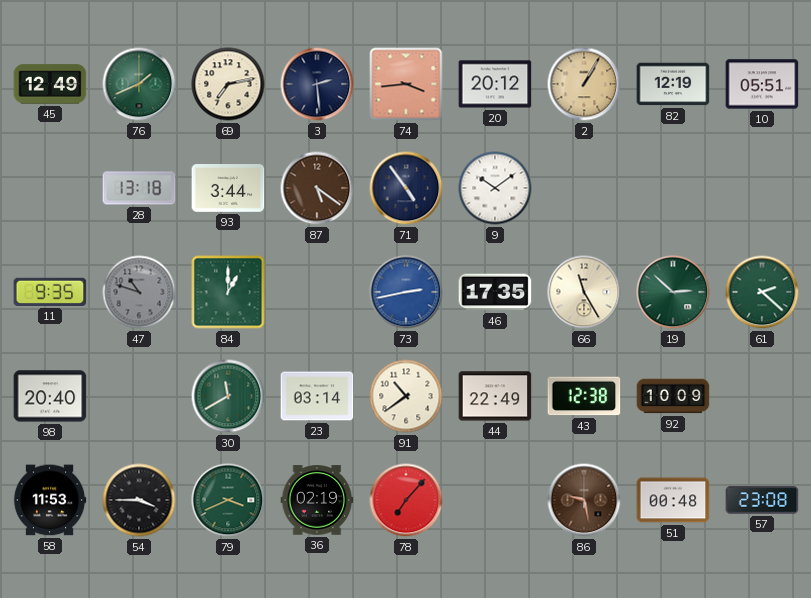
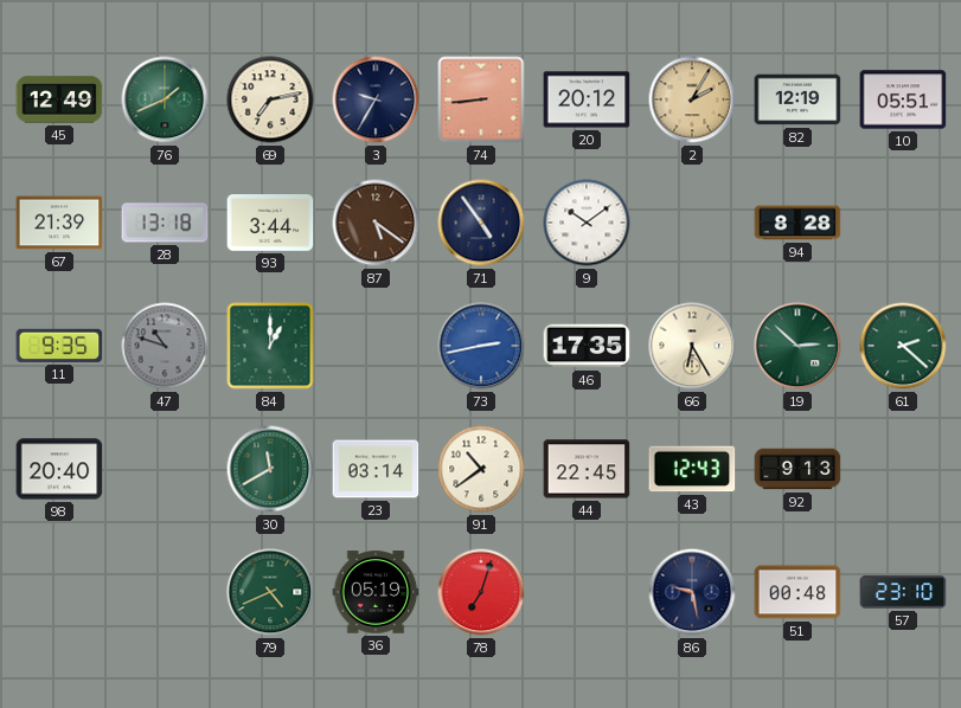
3: 2:29 -> 9:35
74: 3:44 -> 8:44
2: 1:05 -> 2:05
67: none -> 21:39
94: none -> 8:28
66: 11:25 -> 6:25
44: 22:49 -> 22:45
43: 12:38 -> 12:43
92: 10:09 -> 9:13
58: 11:53 -> none
54: 3:45 -> none
79: 3:41 -> 4:41
36: 02:19 -> 05:19
78: 7:07 -> 7:03
86 dial: brown -> navy
57: 23:08 -> 23:10
